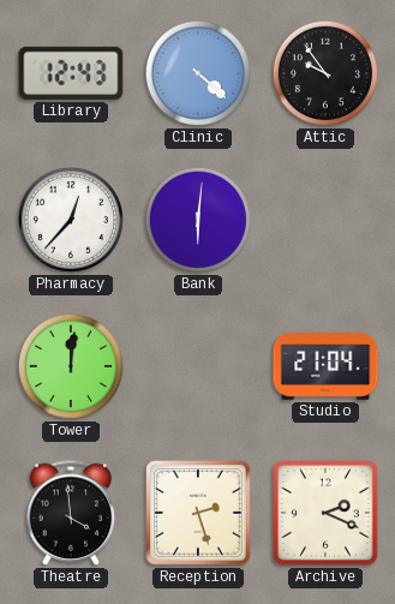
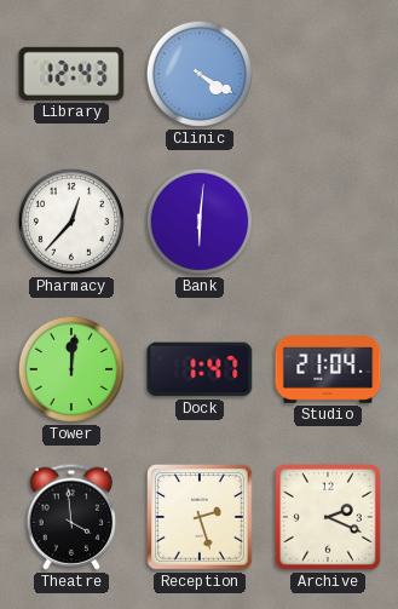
Clinic: 4:22 -> 4:20
Attic: 9:54 -> none
Dock: none -> 1:47
